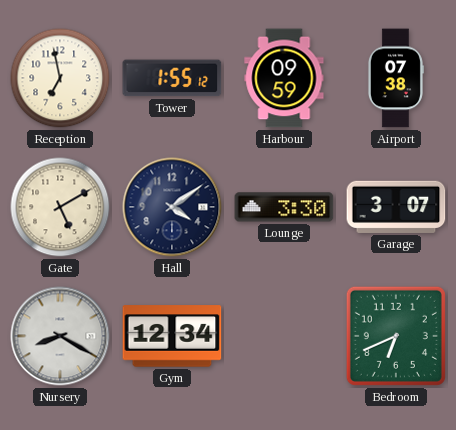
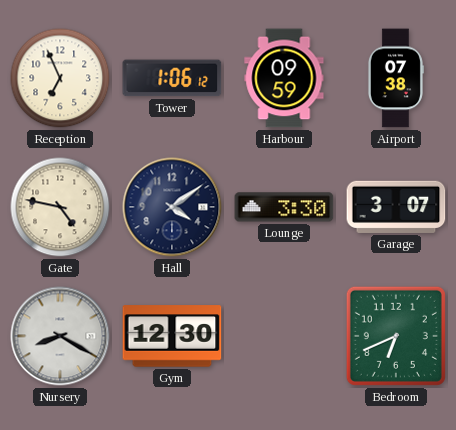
Reception: 6:58 -> 6:56
Tower: 1:55 -> 1:06
Gate: 5:10 -> 4:47
Gym: 12:34 -> 12:30
